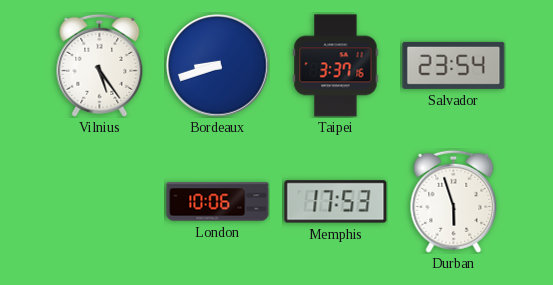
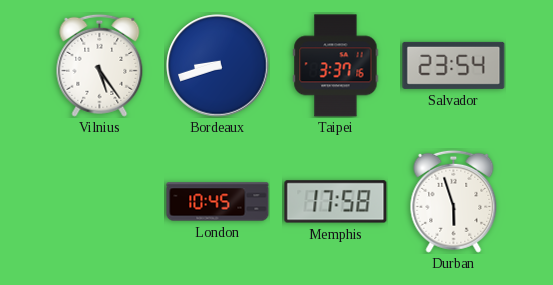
London: 10:06 -> 10:45
Memphis: 17:53 -> 17:58
